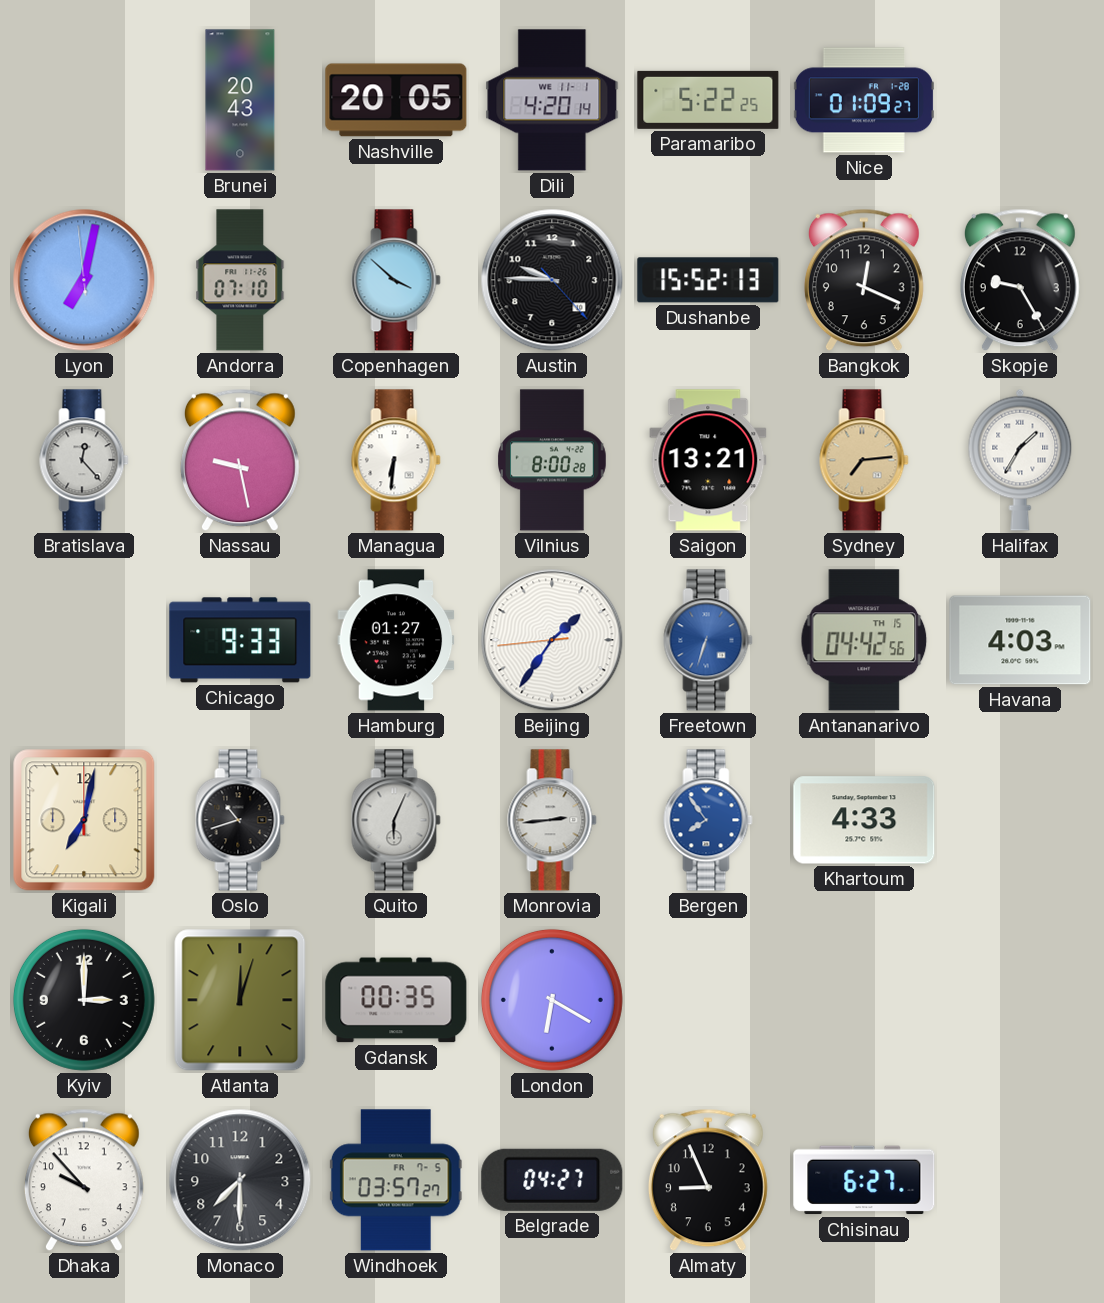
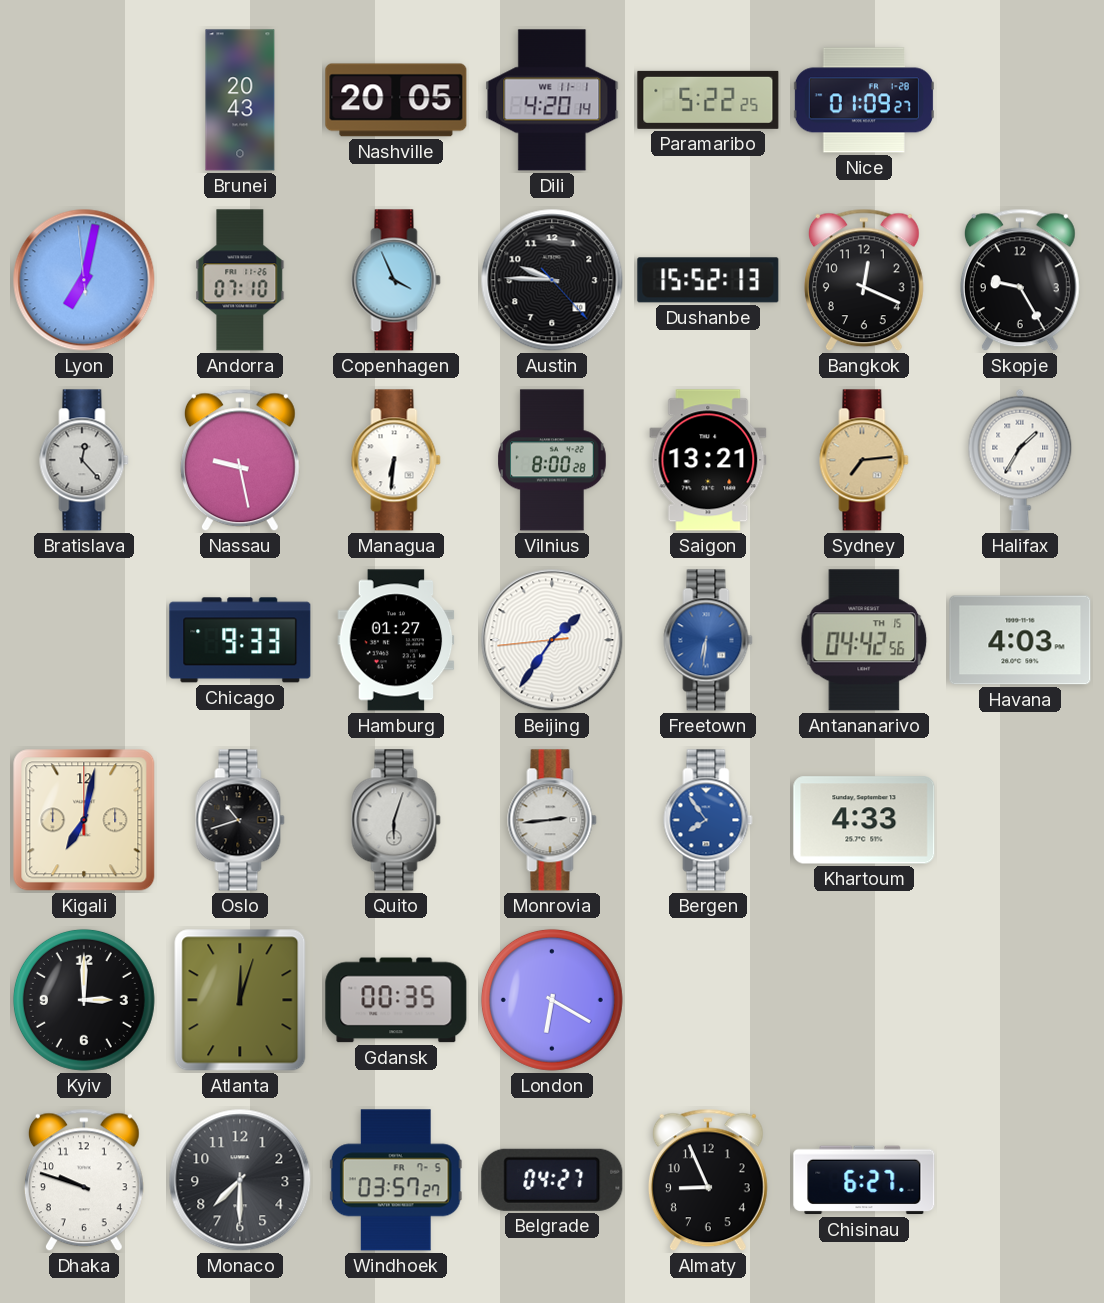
Copenhagen: 3:52 -> 3:56
Freetown: 6:33 -> 6:31
Quito: 6:04 -> 6:03
Dhaka: 9:53 -> 9:48
